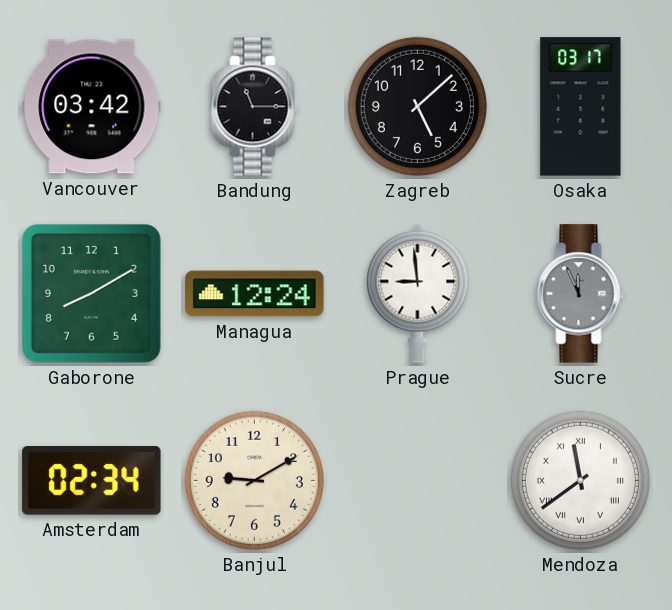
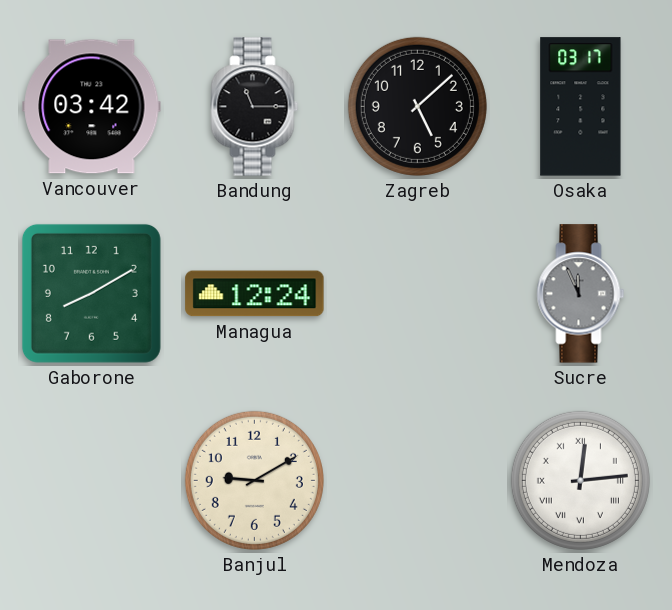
Prague: 8:59 -> none
Amsterdam: 02:34 -> none
Mendoza: 11:39 -> 12:14
